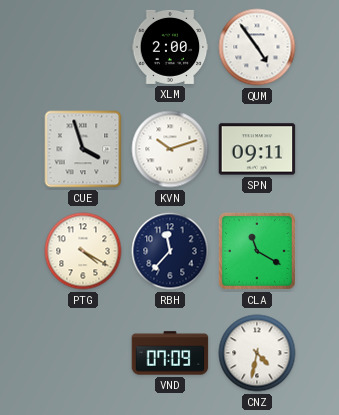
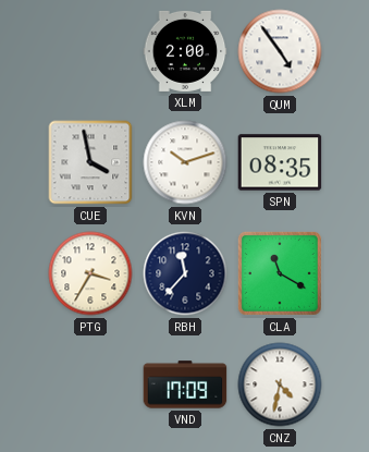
CUE: 3:57 -> 3:58
SPN: 09:11 -> 08:35
PTG: 4:20 -> 3:35
VND: 07:09 -> 17:09
